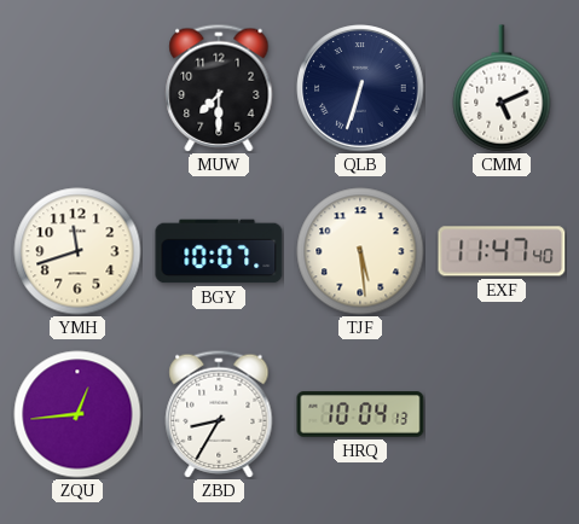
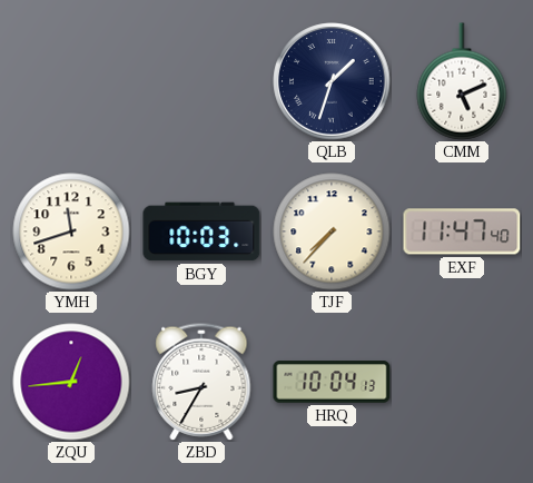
MUW: 7:30 -> none
QLB: 6:33 -> 1:33
BGY: 10:07 -> 10:03
TJF: 5:29 -> 7:37
